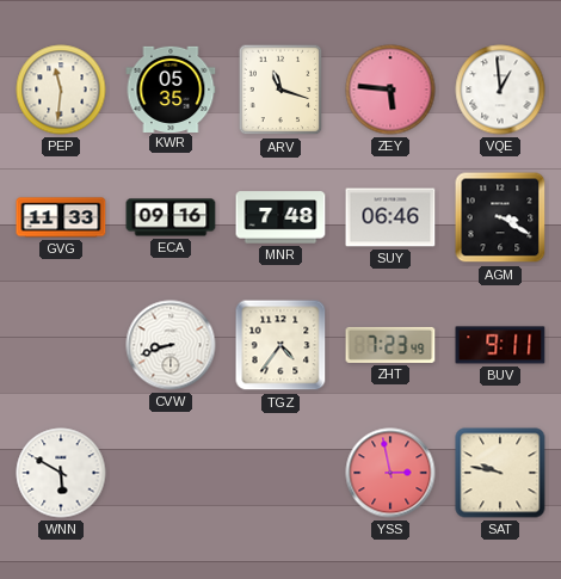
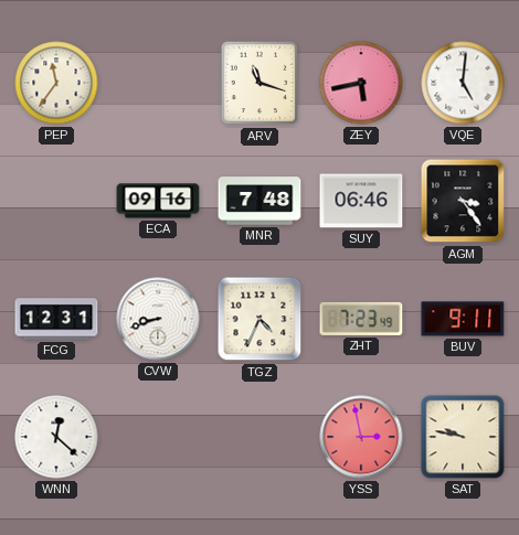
PEP: 11:31 -> 11:36
KWR: 05:35 -> none
ZEY: 5:46 -> 5:43
VQE: 12:59 -> 5:01
GVG: 11:33 -> none
AGM: 3:20 -> 3:24
FCG: none -> 12:31
TGZ: 4:36 -> 4:34
WNN: 5:50 -> 12:22
